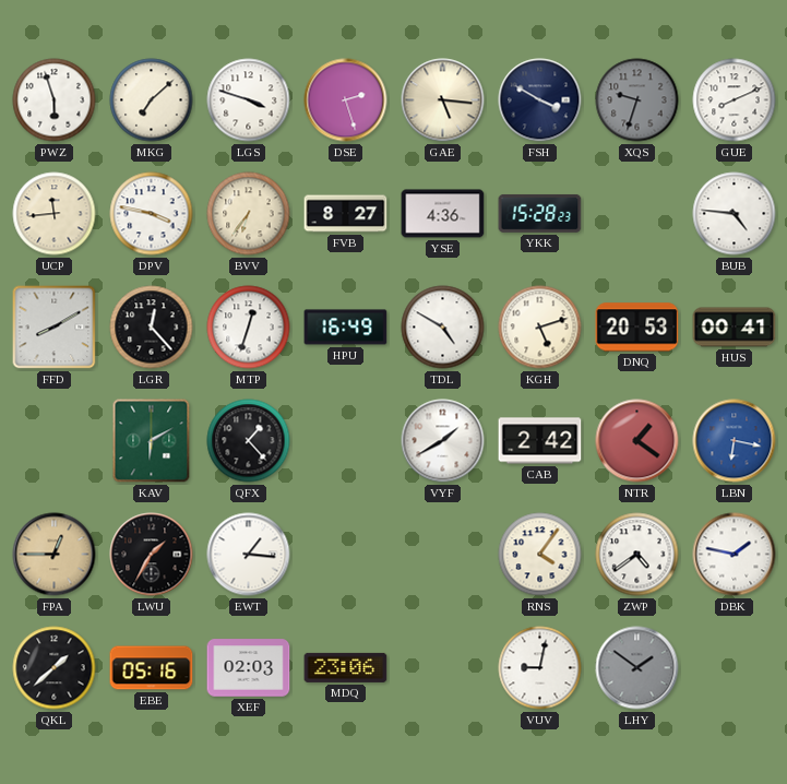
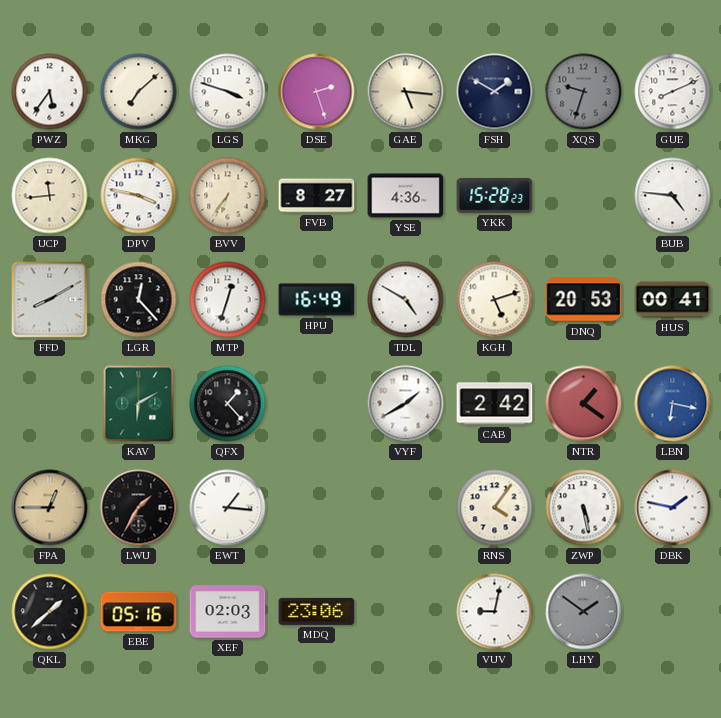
PWZ: 5:57 -> 5:36
FSH: 3:50 -> 1:50
ZWP: 4:39 -> 5:28
